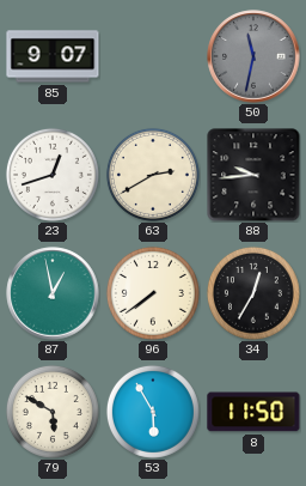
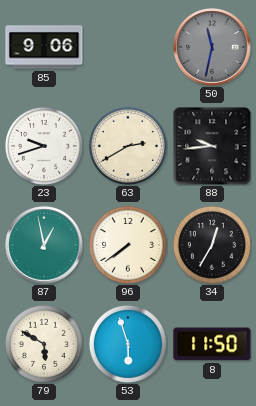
85: 9:07 -> 9:06
23: 12:42 -> 9:42
53: 5:55 -> 5:57
